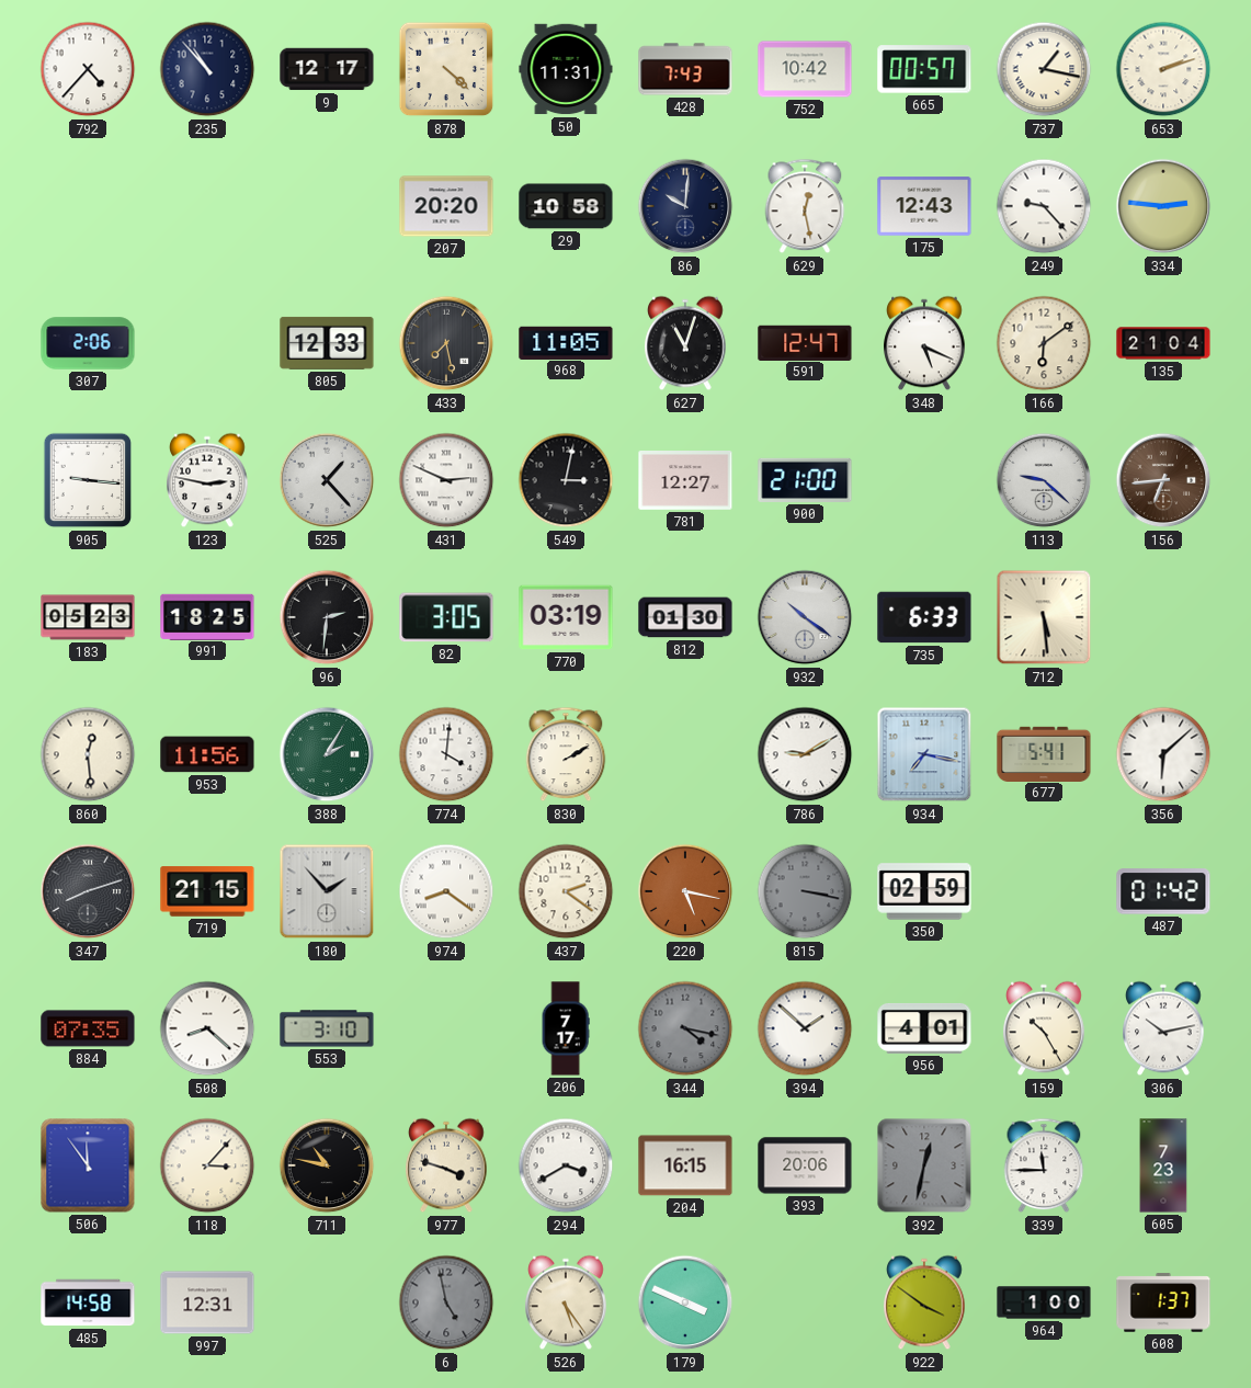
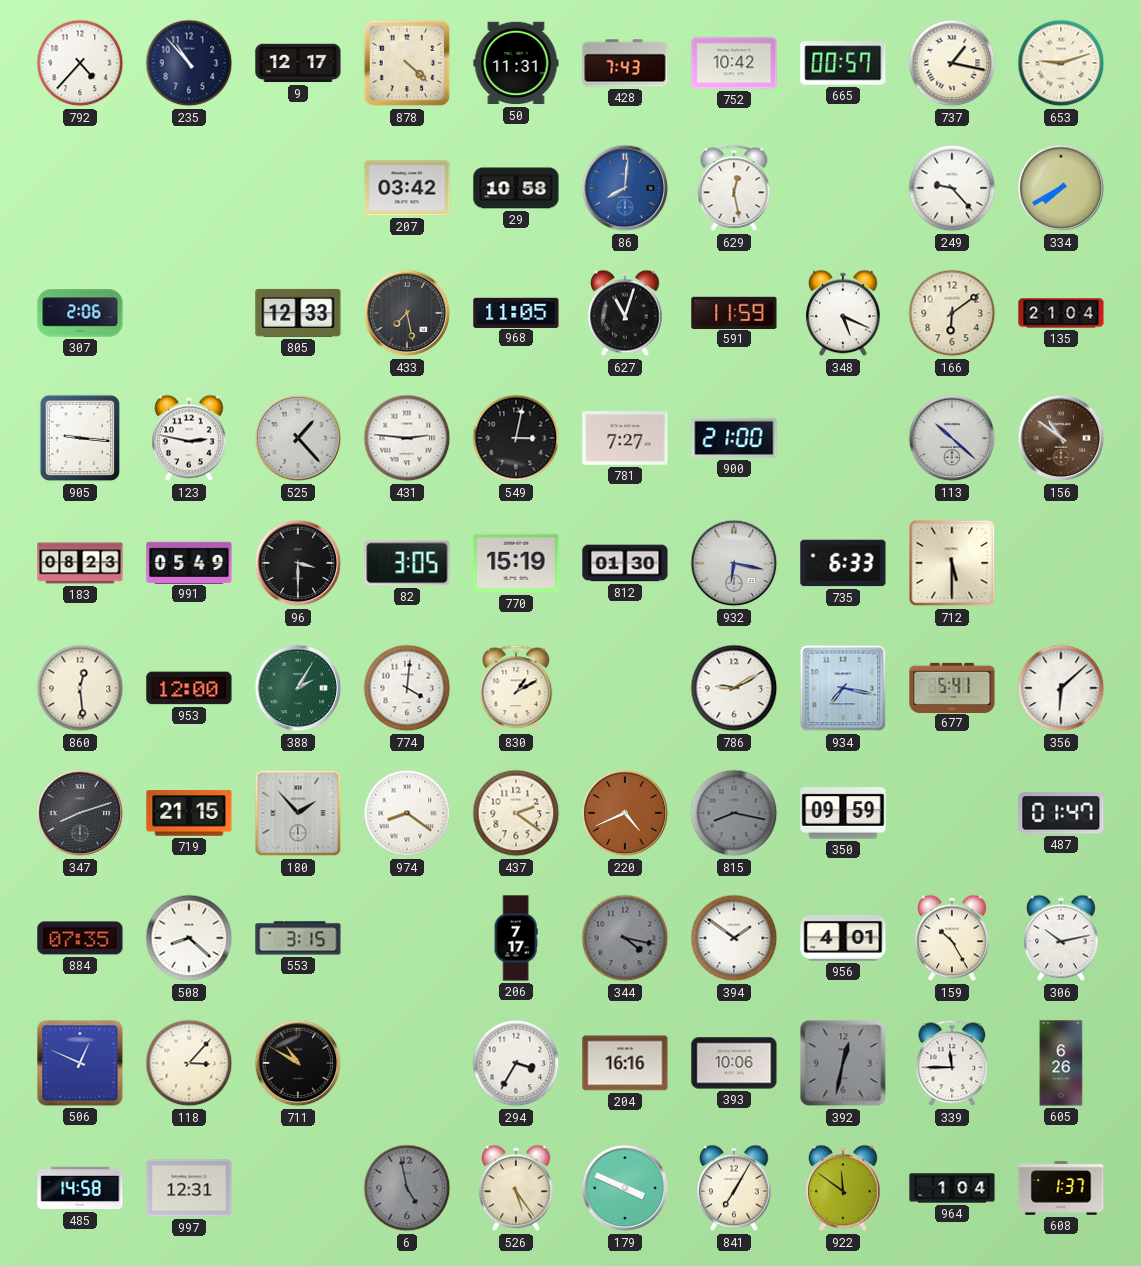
653: 2:12 -> 9:12
207: 20:20 -> 03:42
86: 10:01 -> 8:01
86 dial: navy -> blue
175: 12:43 -> none
334: 2:46 -> 7:40
591: 12:47 -> 11:59
431: 2:49 -> 2:46
781: 12:27 -> 7:27
113: 9:22 -> 10:22
156: 6:44 -> 10:51
183: 05:23 -> 08:23
991: 18:25 -> 05:49
96: 2:31 -> 3:30
770: 03:19 -> 15:19
932: 10:21 -> 6:17
712: 5:29 -> 5:30
953: 11:56 -> 12:00
830: 2:10 -> 1:10
220: 5:17 -> 4:41
815: 3:17 -> 8:17
350: 02:59 -> 09:59
487: 01:42 -> 01:47
553: 3:10 -> 3:15
394: 1:52 -> 1:51
506: 11:54 -> 12:49
711: 10:47 -> 10:50
977: 3:48 -> none
294: 3:40 -> 3:35
204: 16:15 -> 16:16
393: 20:06 -> 10:06
605: 7:23 -> 6:26
841: none -> 7:05
922: 3:51 -> 11:51
964: 1:00 -> 1:04
